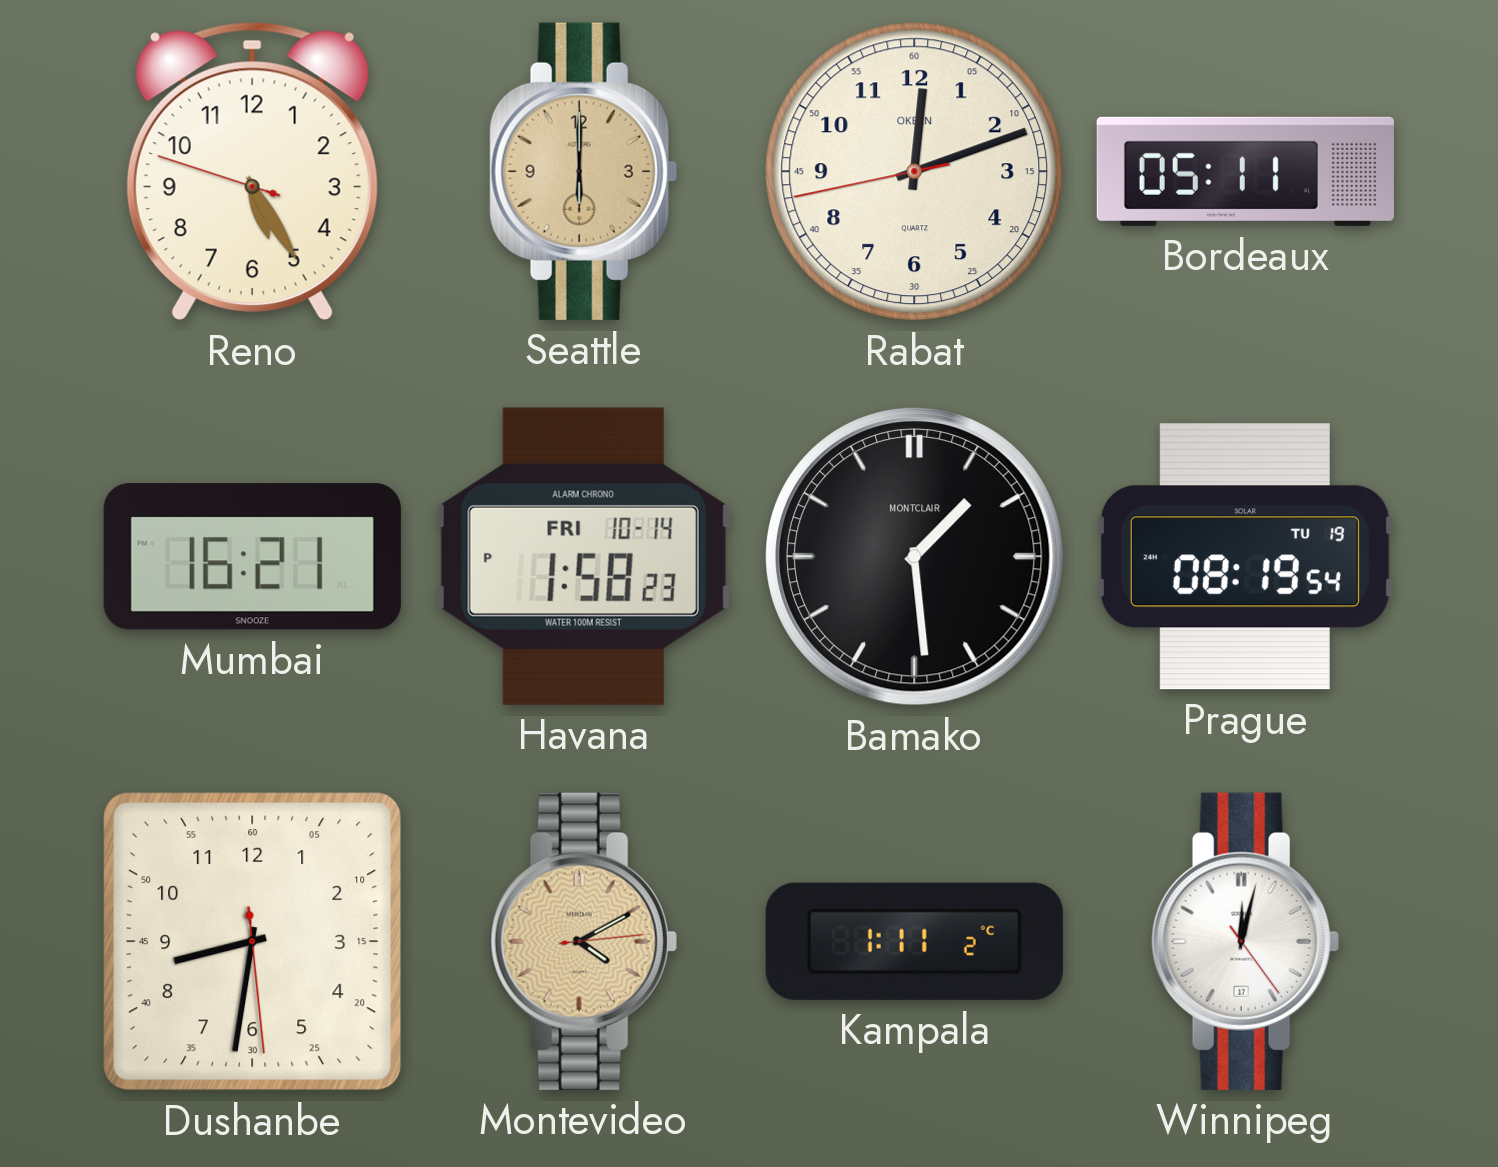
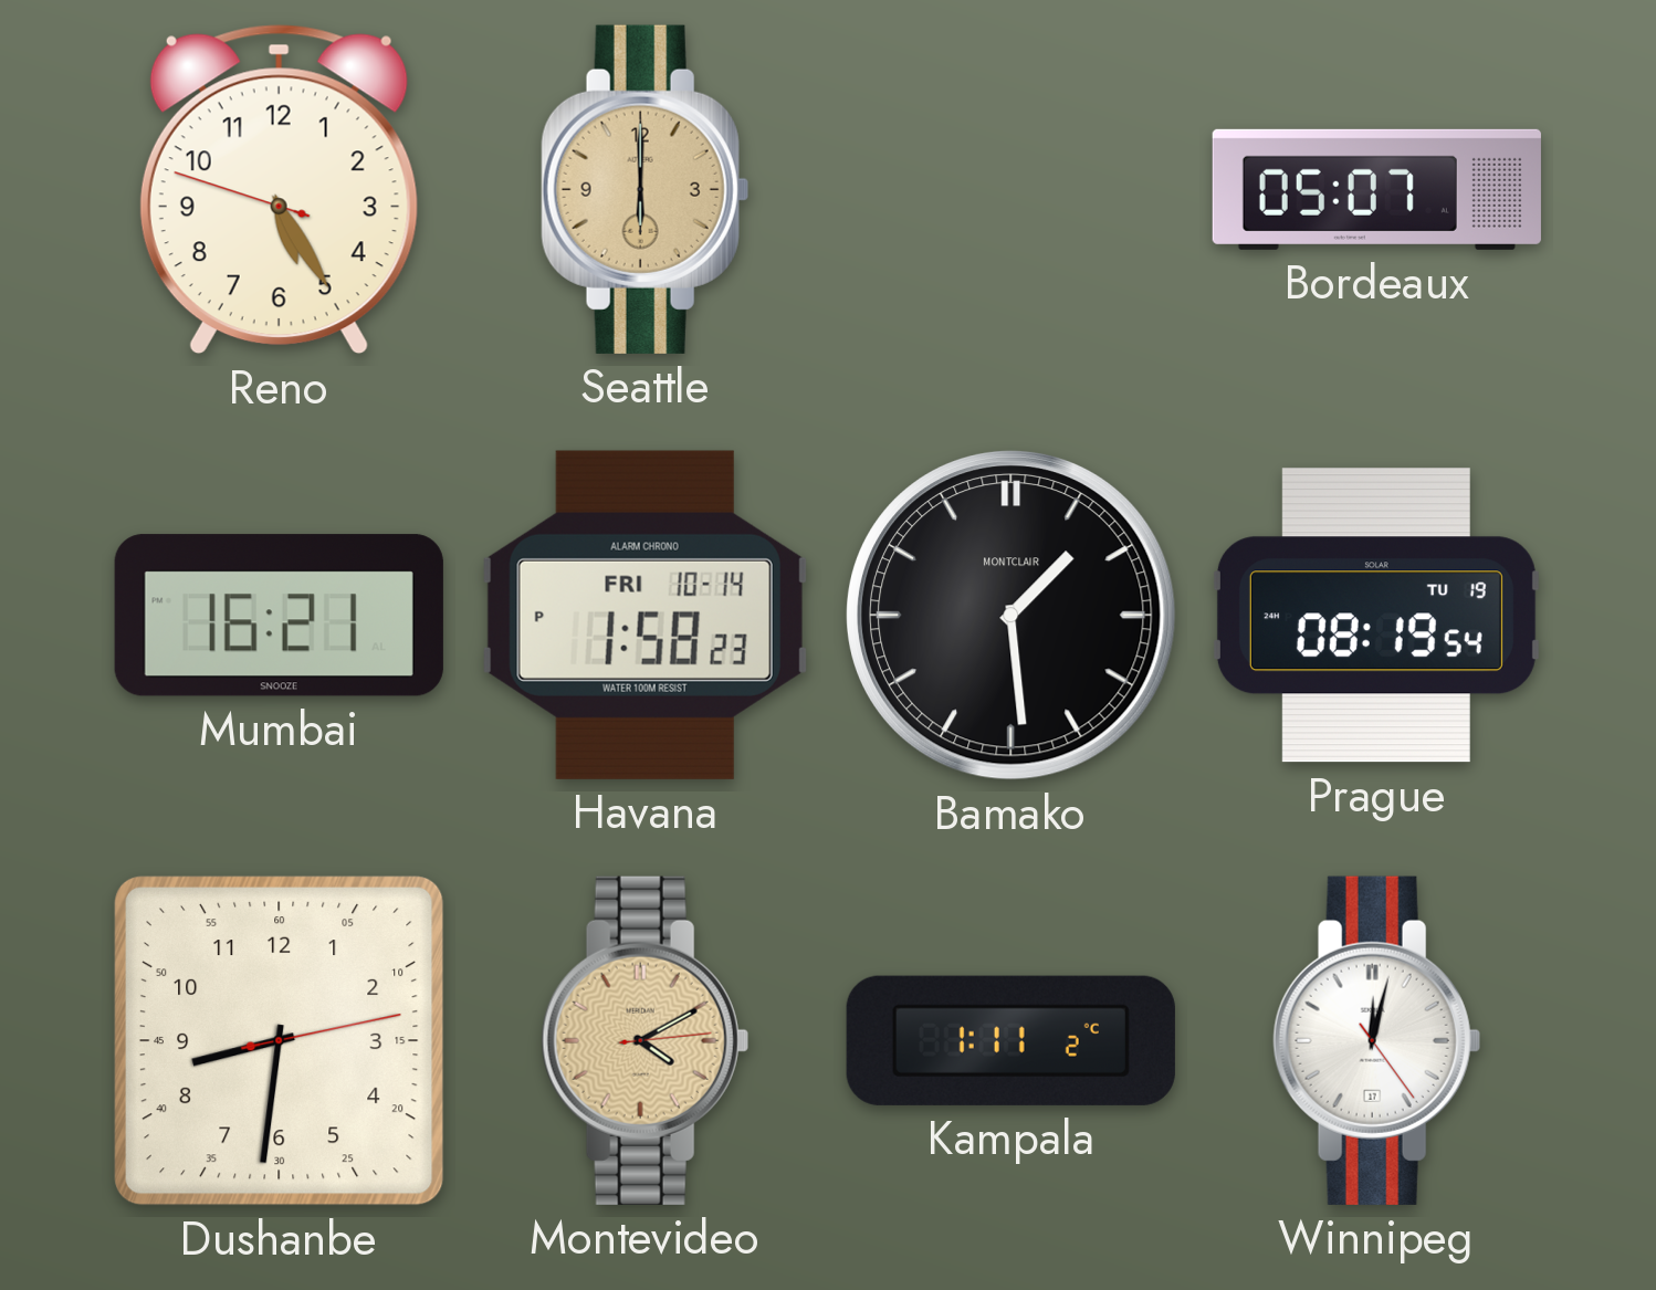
Rabat: 12:11 -> none
Bordeaux: 05:11 -> 05:07
Dushanbe: 8:31:29 -> 8:31:13
